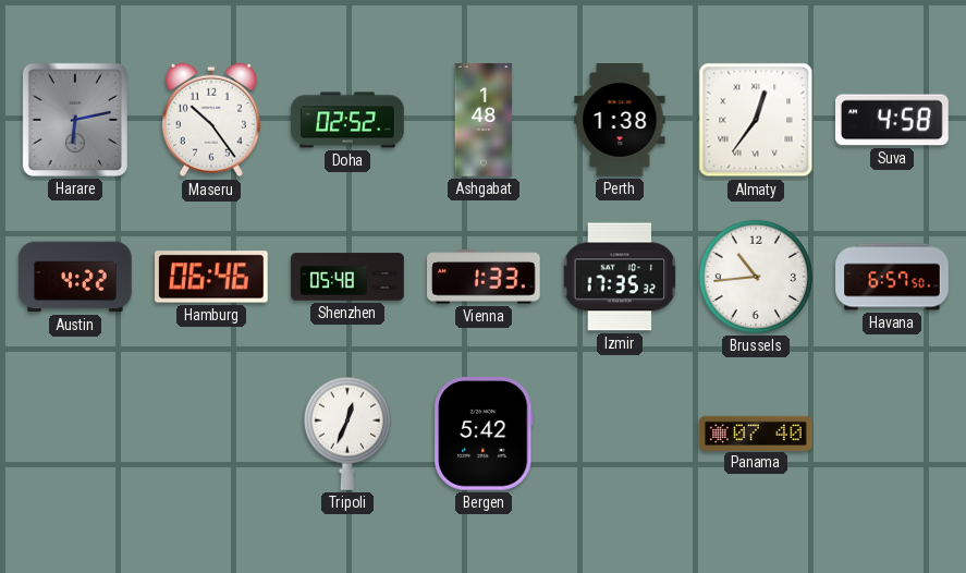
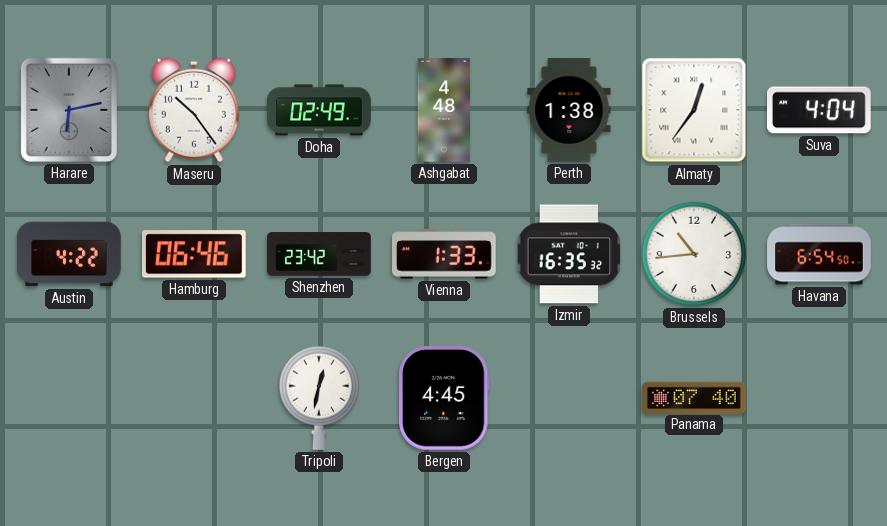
Doha: 02:52 -> 02:49
Ashgabat: 1:48 -> 4:48
Suva: 4:58 -> 4:04
Shenzhen: 05:48 -> 23:42
Izmir: 17:35 -> 16:35
Havana: 6:57 -> 6:54
Tripoli: 12:34 -> 12:32
Bergen: 5:42 -> 4:45
